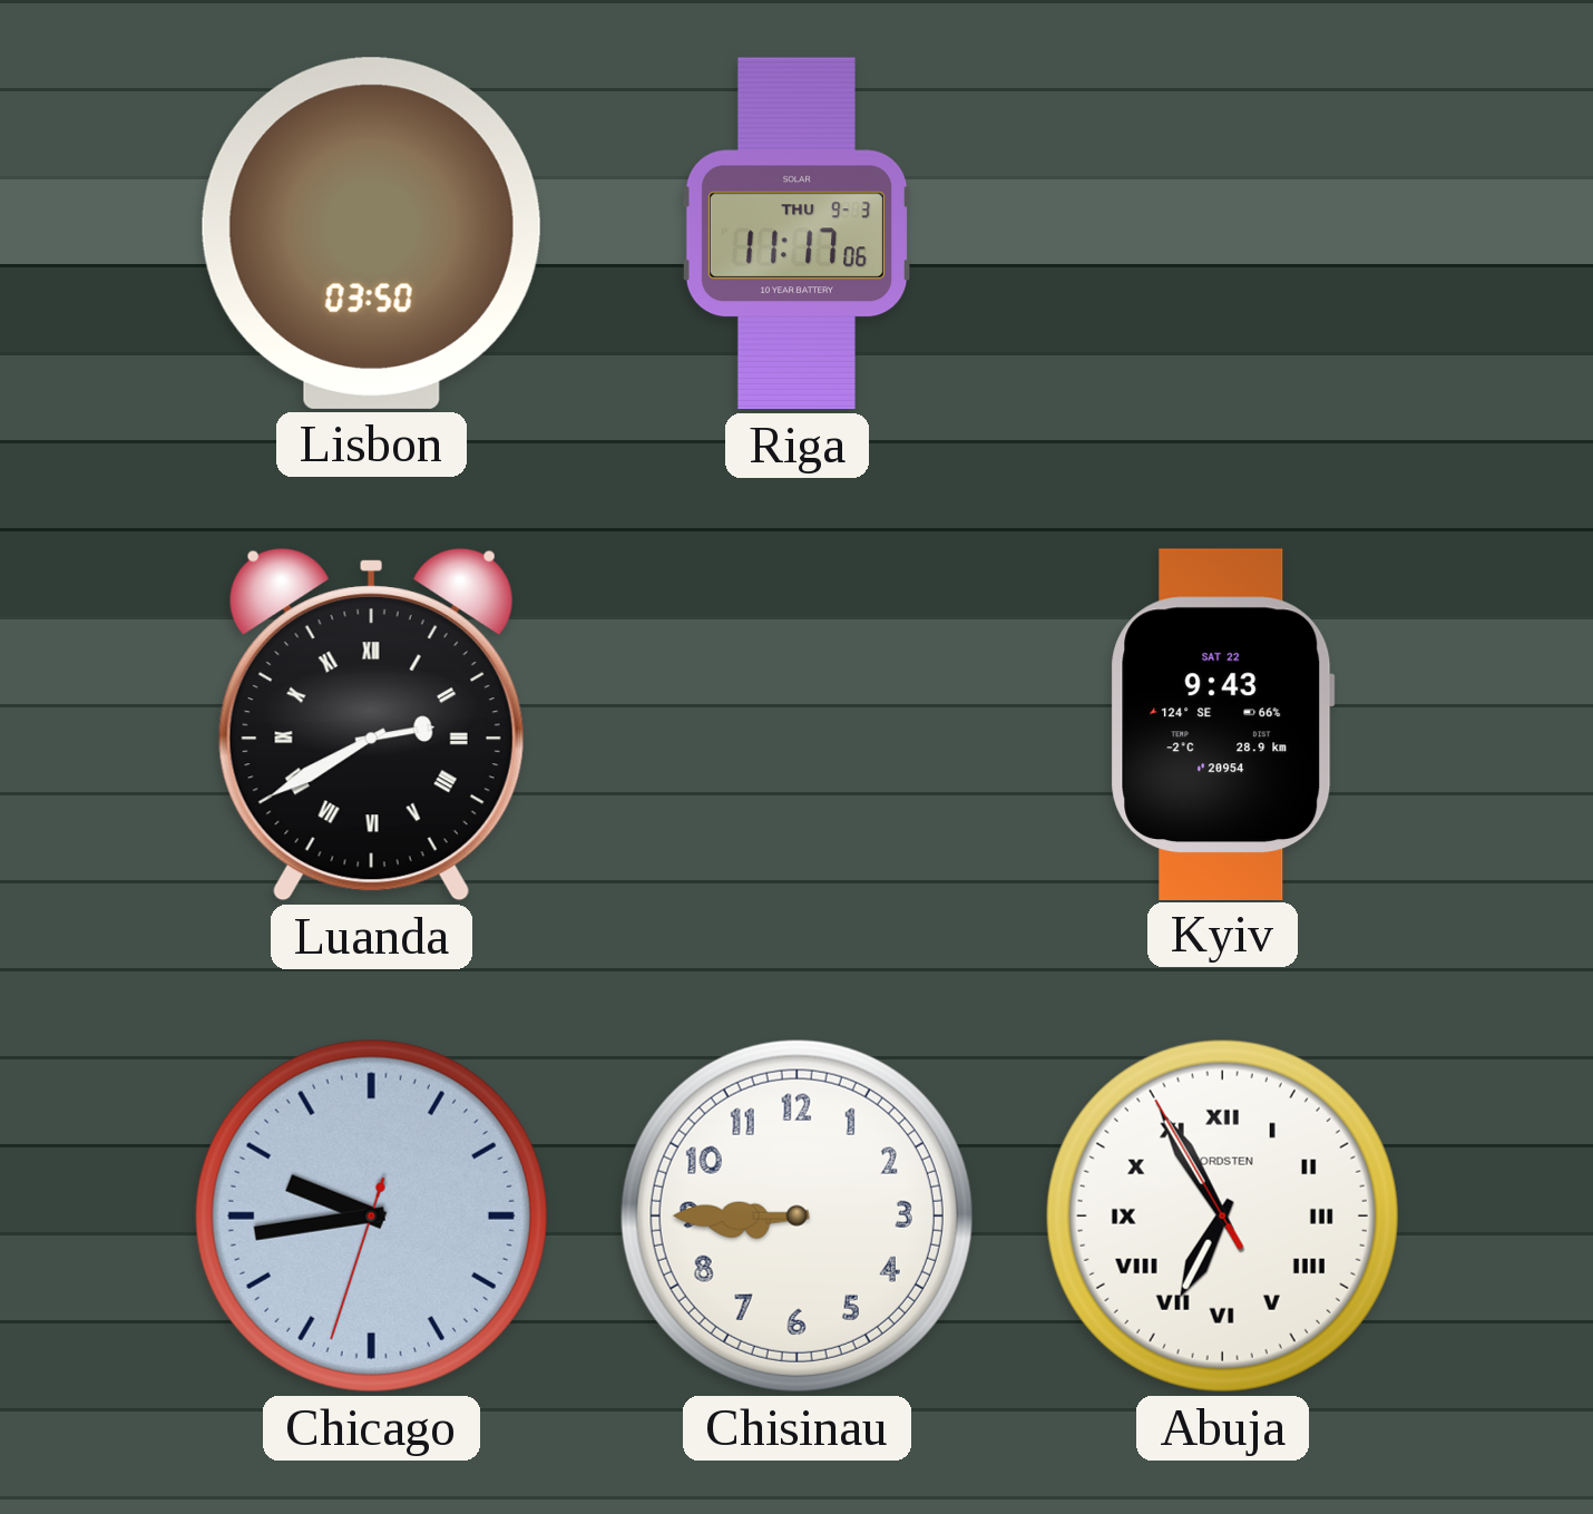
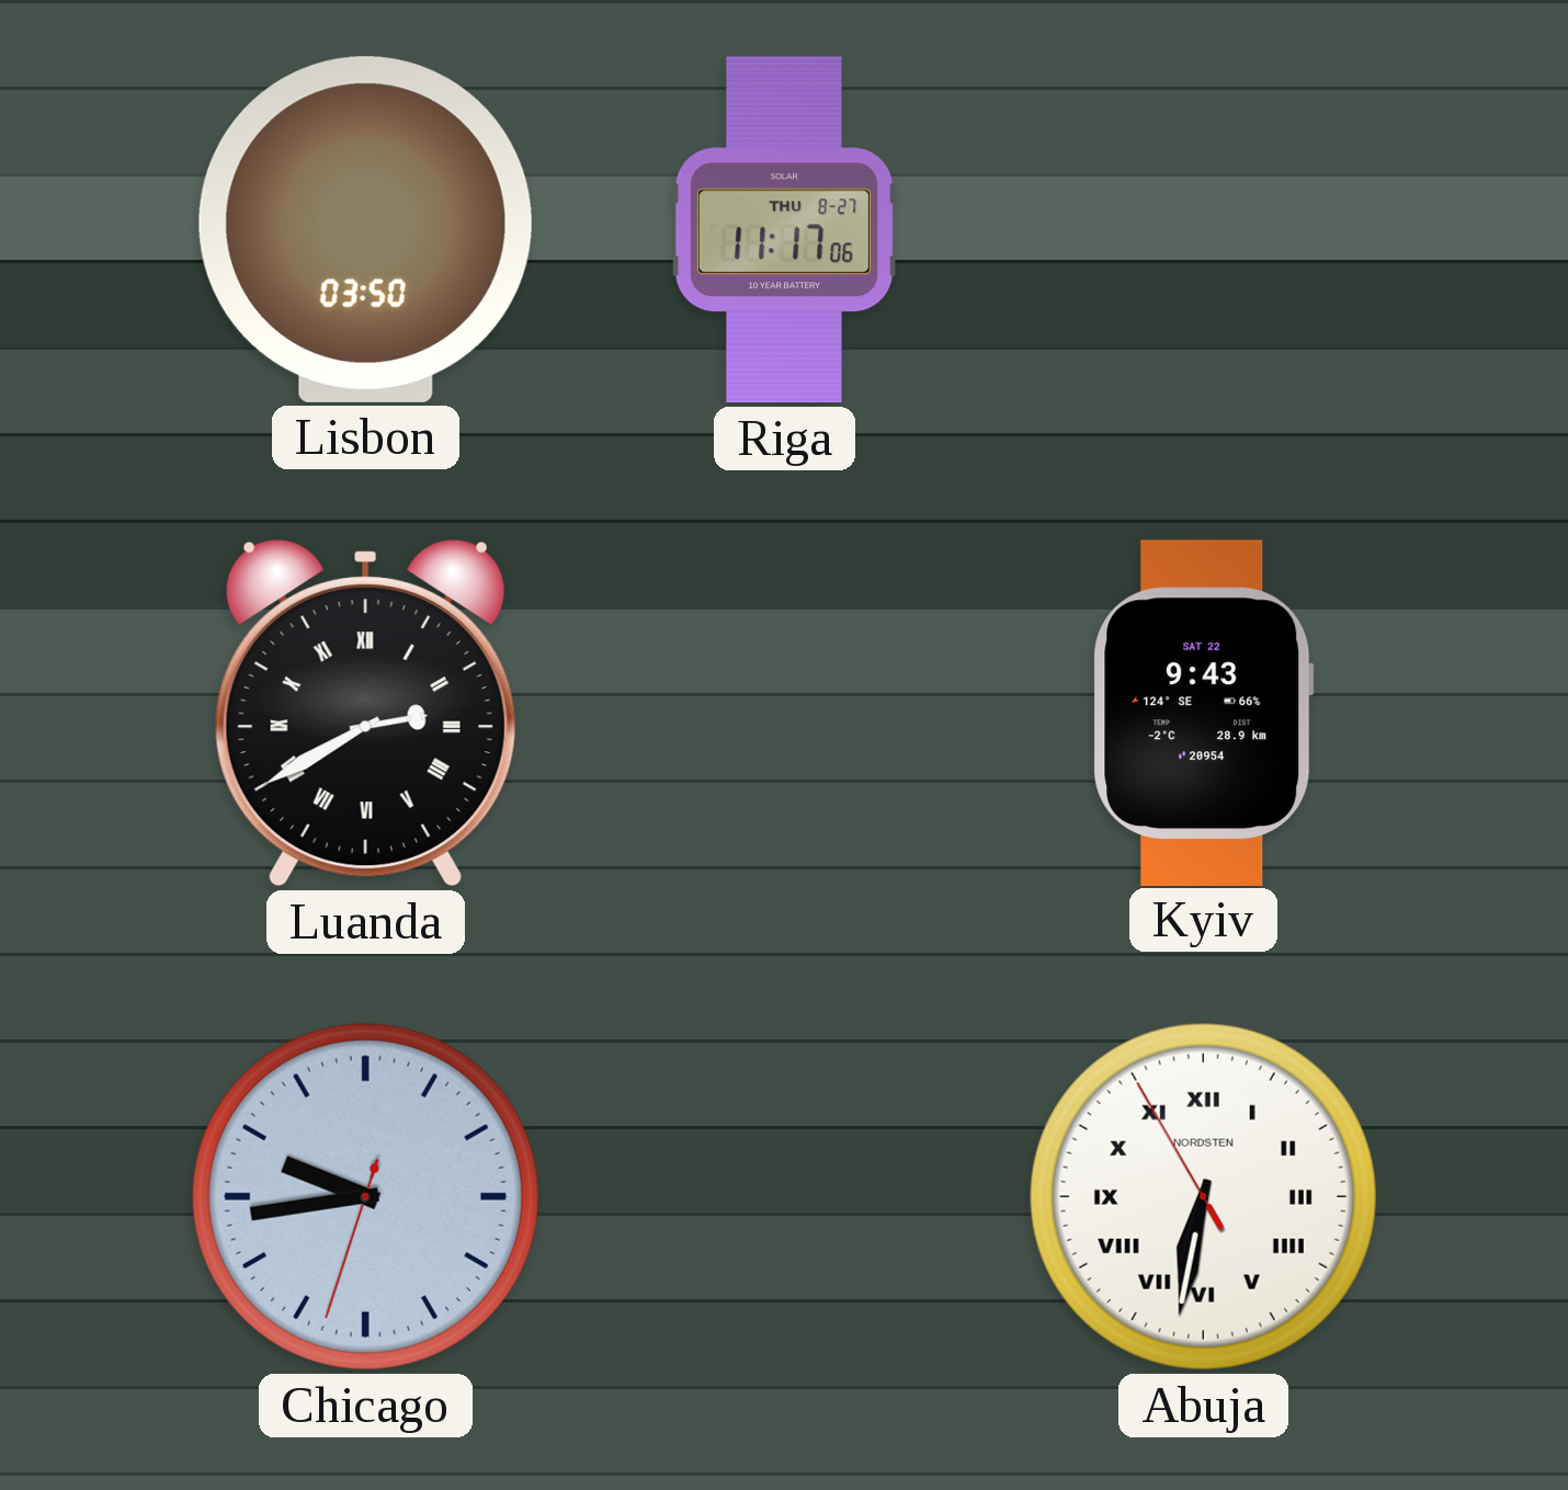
Riga date: THU 9-3 -> THU 8-27
Chisinau: 8:45 -> none
Abuja: 6:54 -> 6:31
